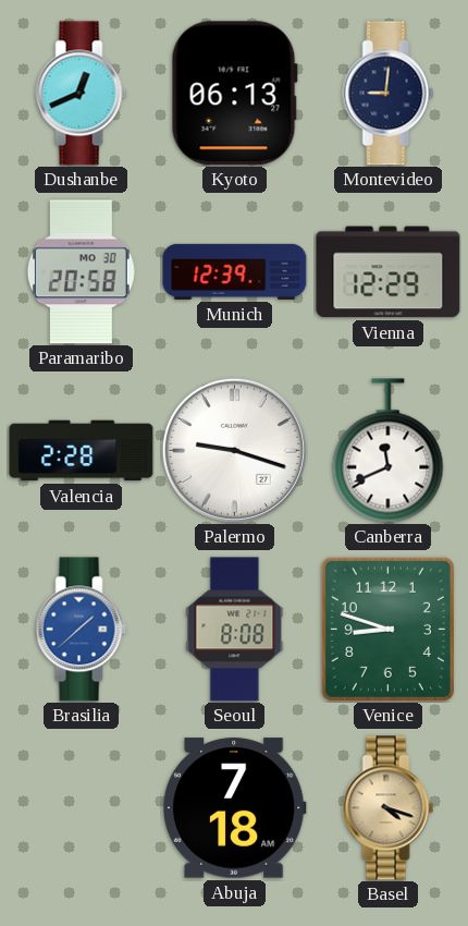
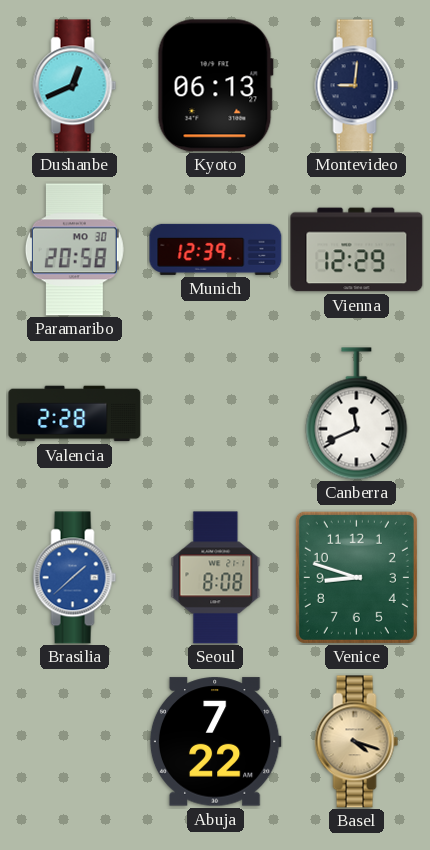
Palermo: 9:18 -> none
Abuja: 7:18 -> 7:22
